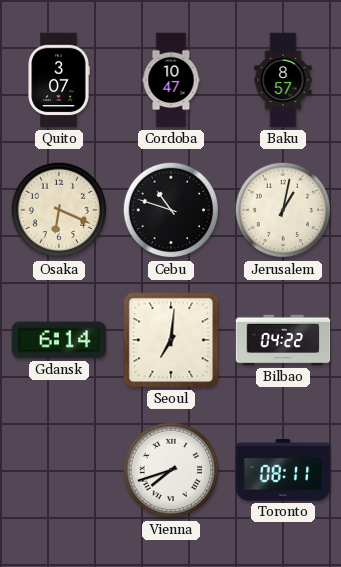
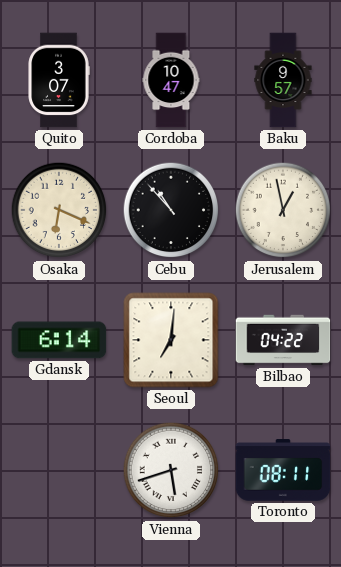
Baku: 8:57 -> 9:57
Cebu: 10:48 -> 10:53
Jerusalem: 1:02 -> 12:58
Vienna: 7:42 -> 5:42
